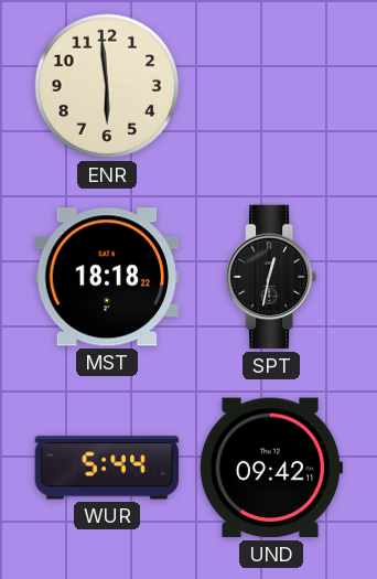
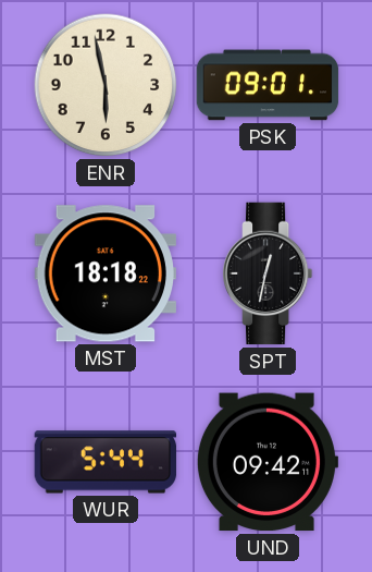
ENR: 5:59 -> 5:58
PSK: none -> 09:01
